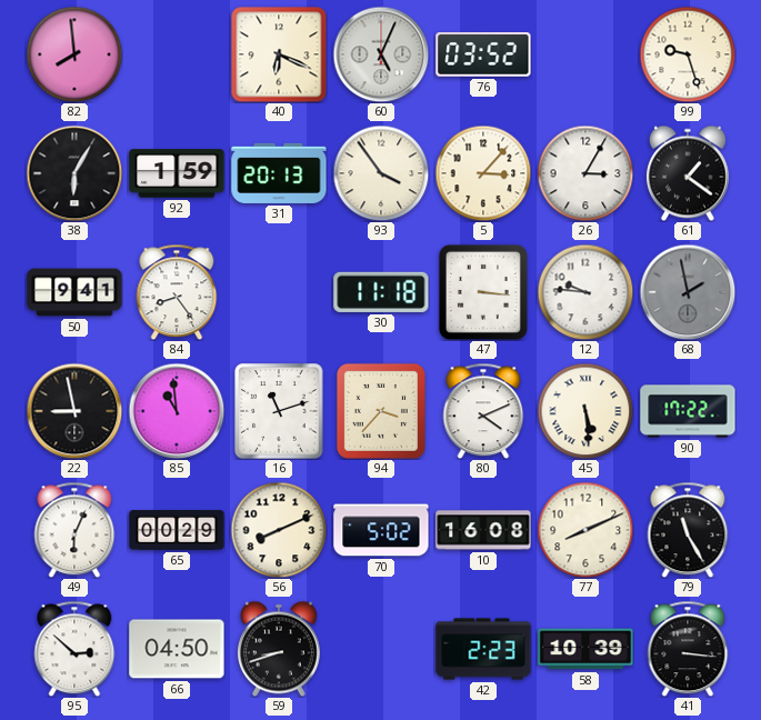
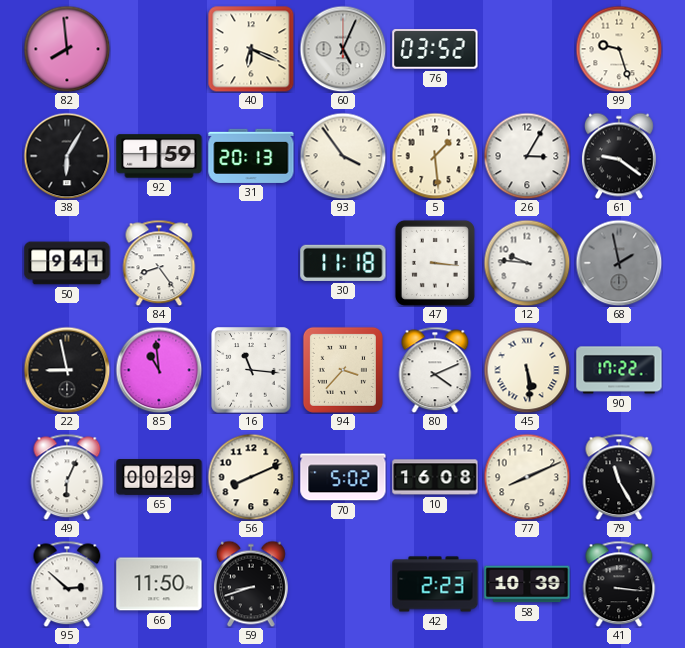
5: 3:07 -> 1:29
61: 1:21 -> 9:21
16: 11:12 -> 11:16
66: 04:50 -> 11:50
